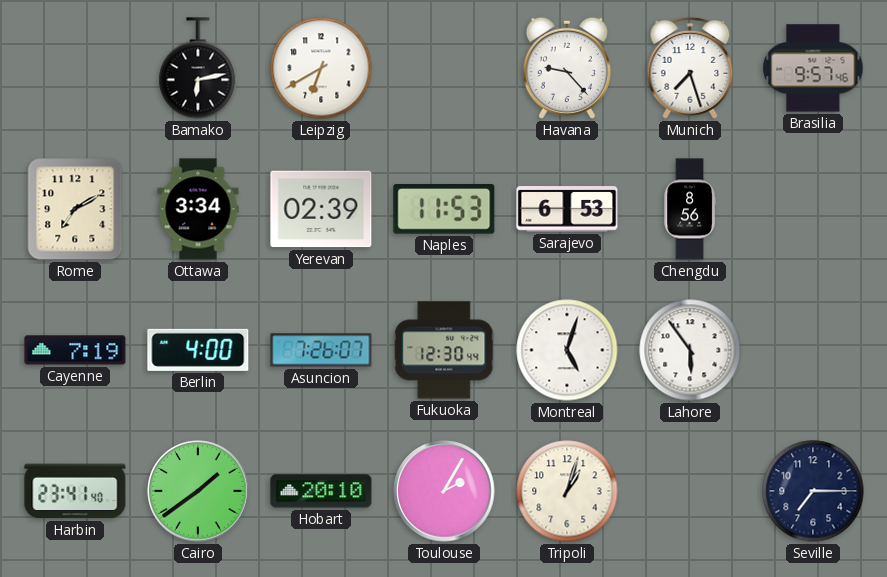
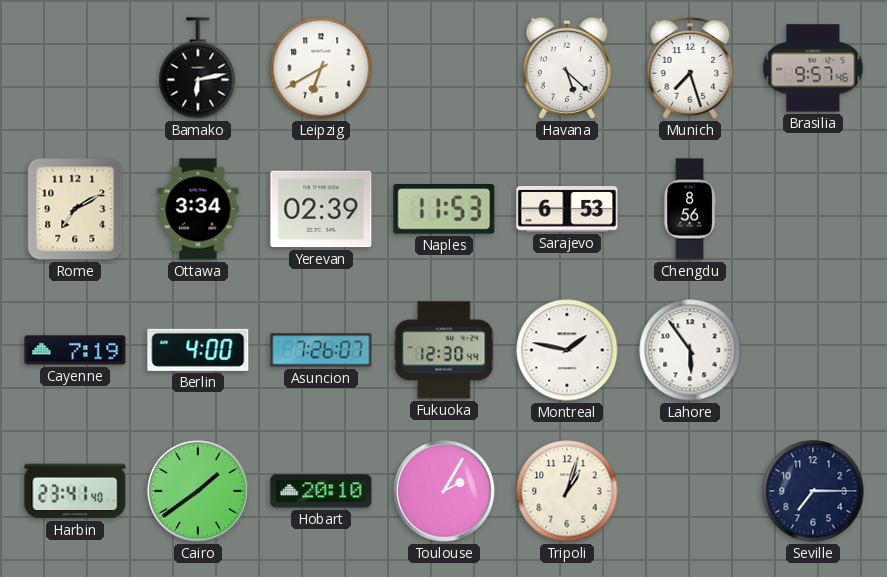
Havana: 9:23 -> 5:22
Montreal: 5:03 -> 1:47
